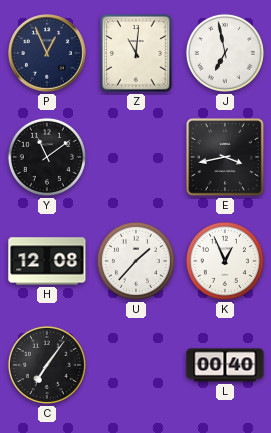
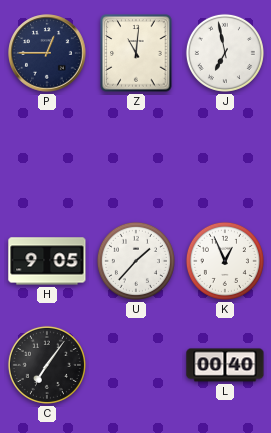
P: 12:56 -> 12:45
Y: 11:09 -> none
E: 3:43 -> none
H: 12:08 -> 9:05
